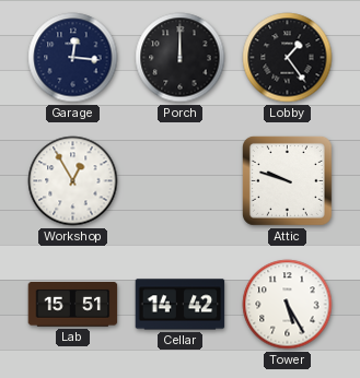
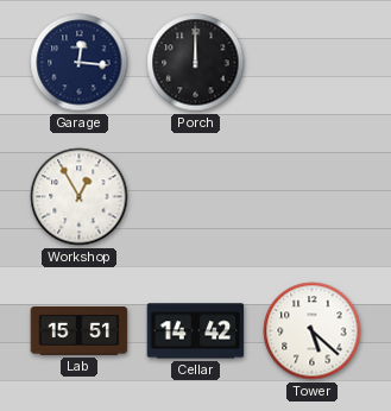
Lobby: 1:24 -> none
Attic: 9:48 -> none
Tower: 5:25 -> 5:22
